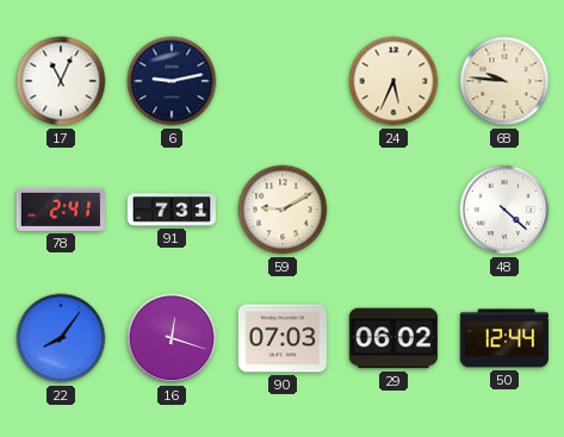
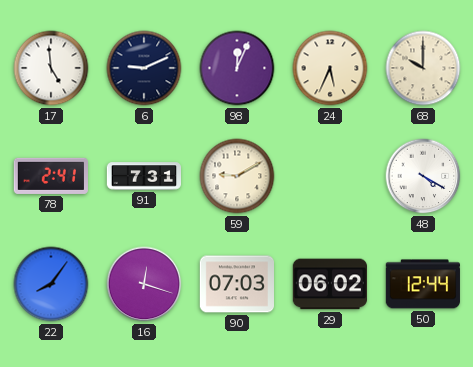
17: 11:04 -> 4:59
6: 9:13 -> 9:11
98: none -> 12:04
68: 9:46 -> 10:00
48: 4:22 -> 4:20
